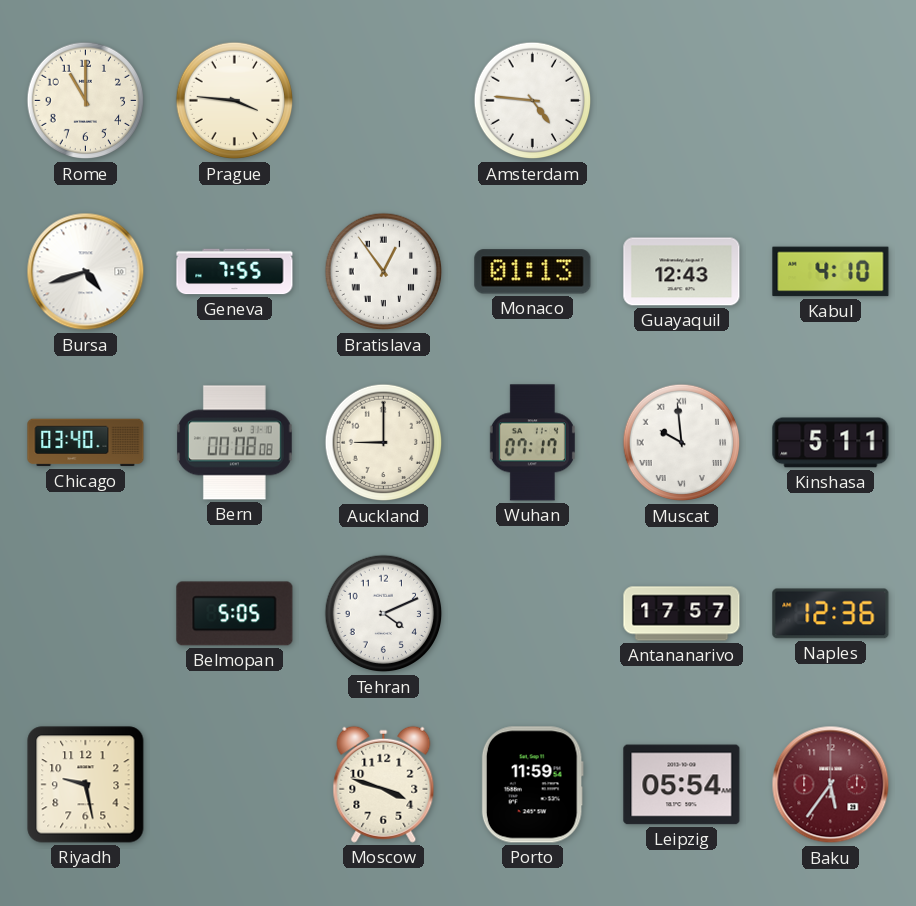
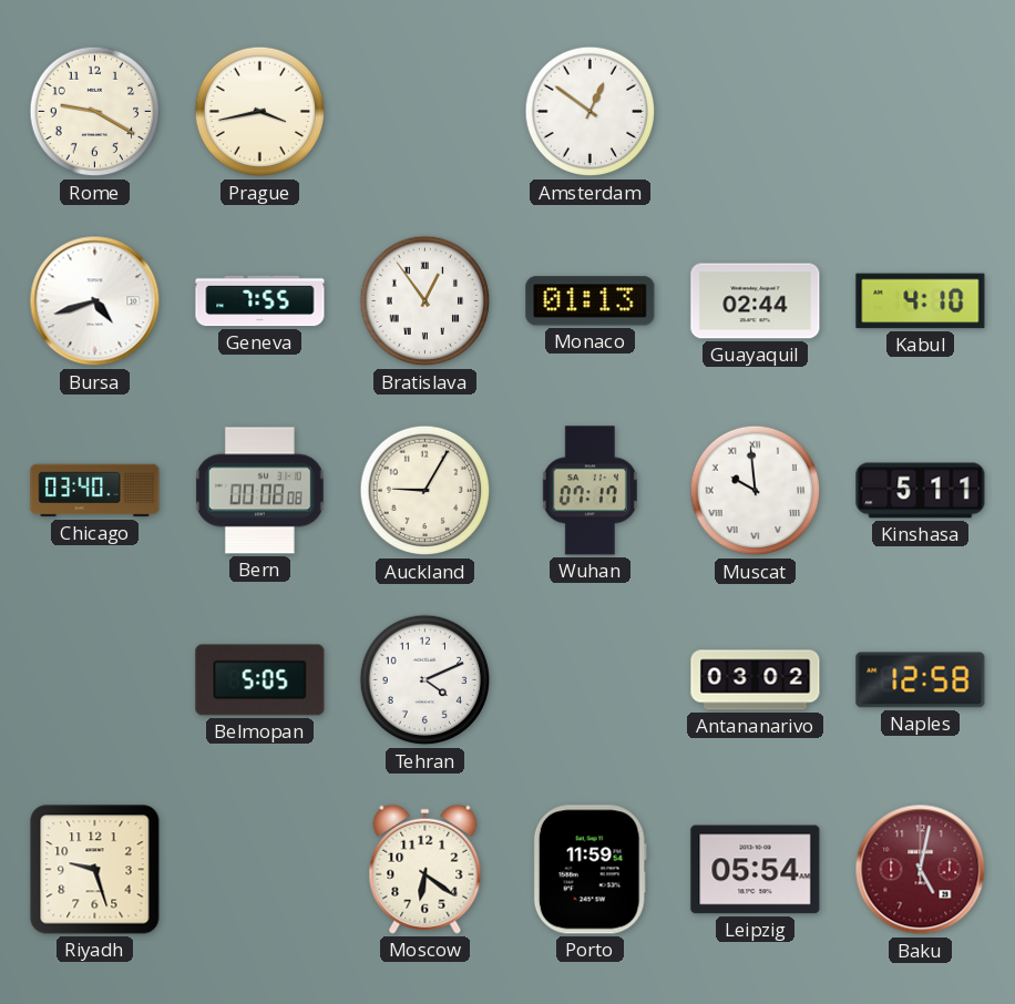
Rome: 11:00 -> 9:20
Prague: 3:46 -> 3:43
Amsterdam: 4:46 -> 12:51
Guayaquil: 12:43 -> 02:44
Auckland: 9:00 -> 9:05
Antananarivo: 17:57 -> 03:02
Naples: 12:36 -> 12:58
Riyadh: 9:28 -> 9:27
Moscow: 3:48 -> 6:21
Baku: 5:36 -> 5:02
